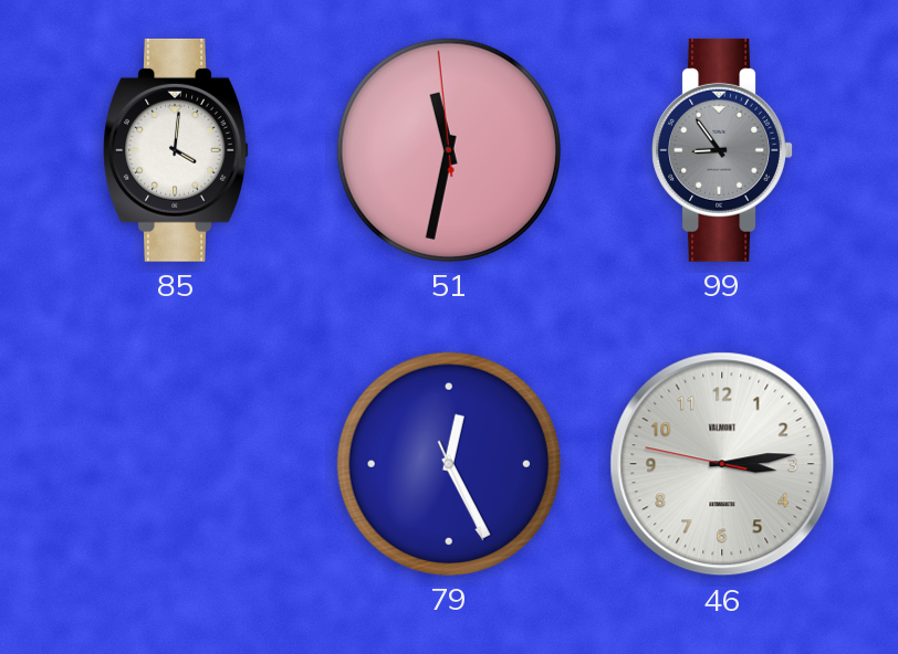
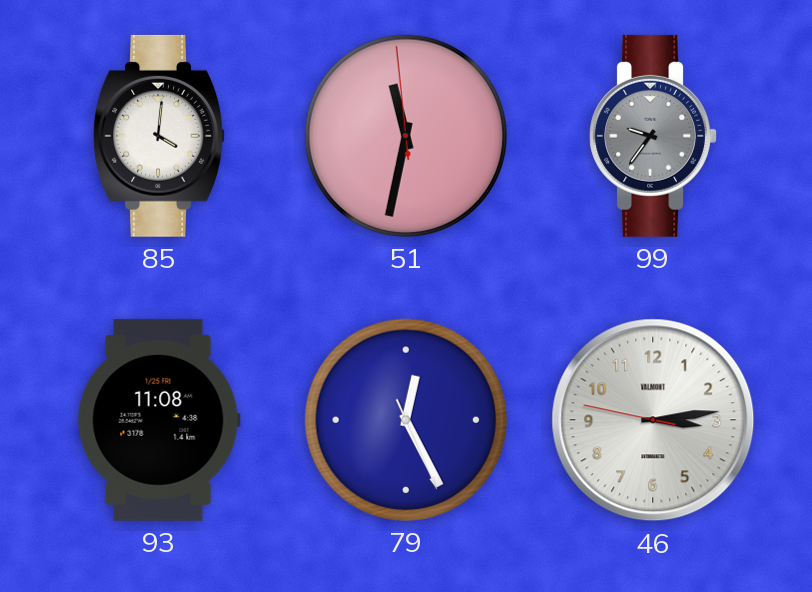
99: 8:54 -> 9:36
93: none -> 11:08
